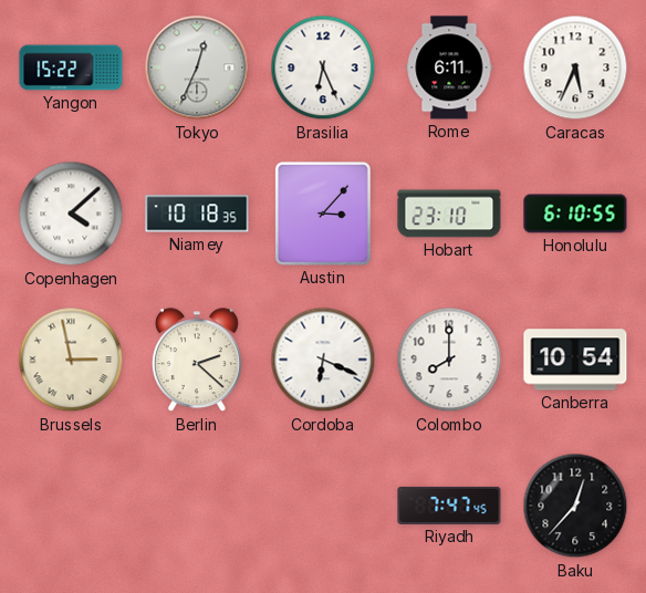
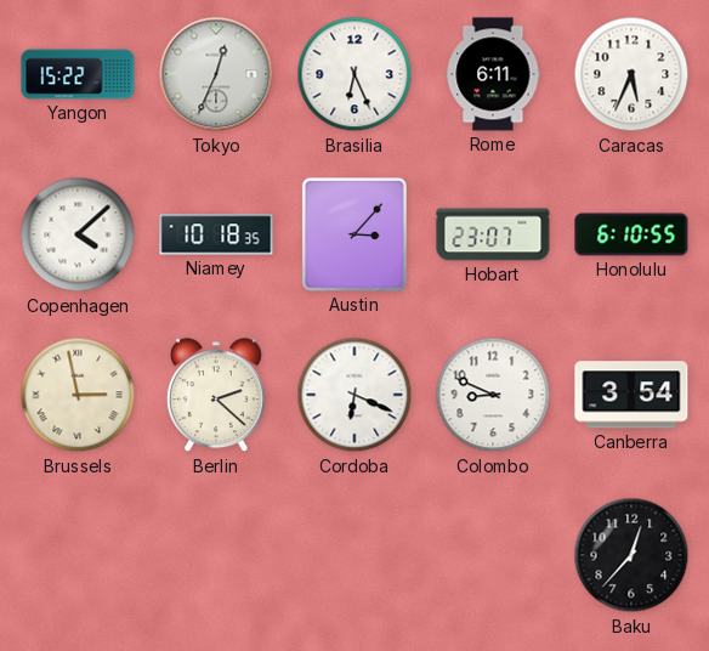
Hobart: 23:10 -> 23:07
Colombo: 8:00 -> 8:49
Canberra: 10:54 -> 3:54
Riyadh: 7:47 -> none
